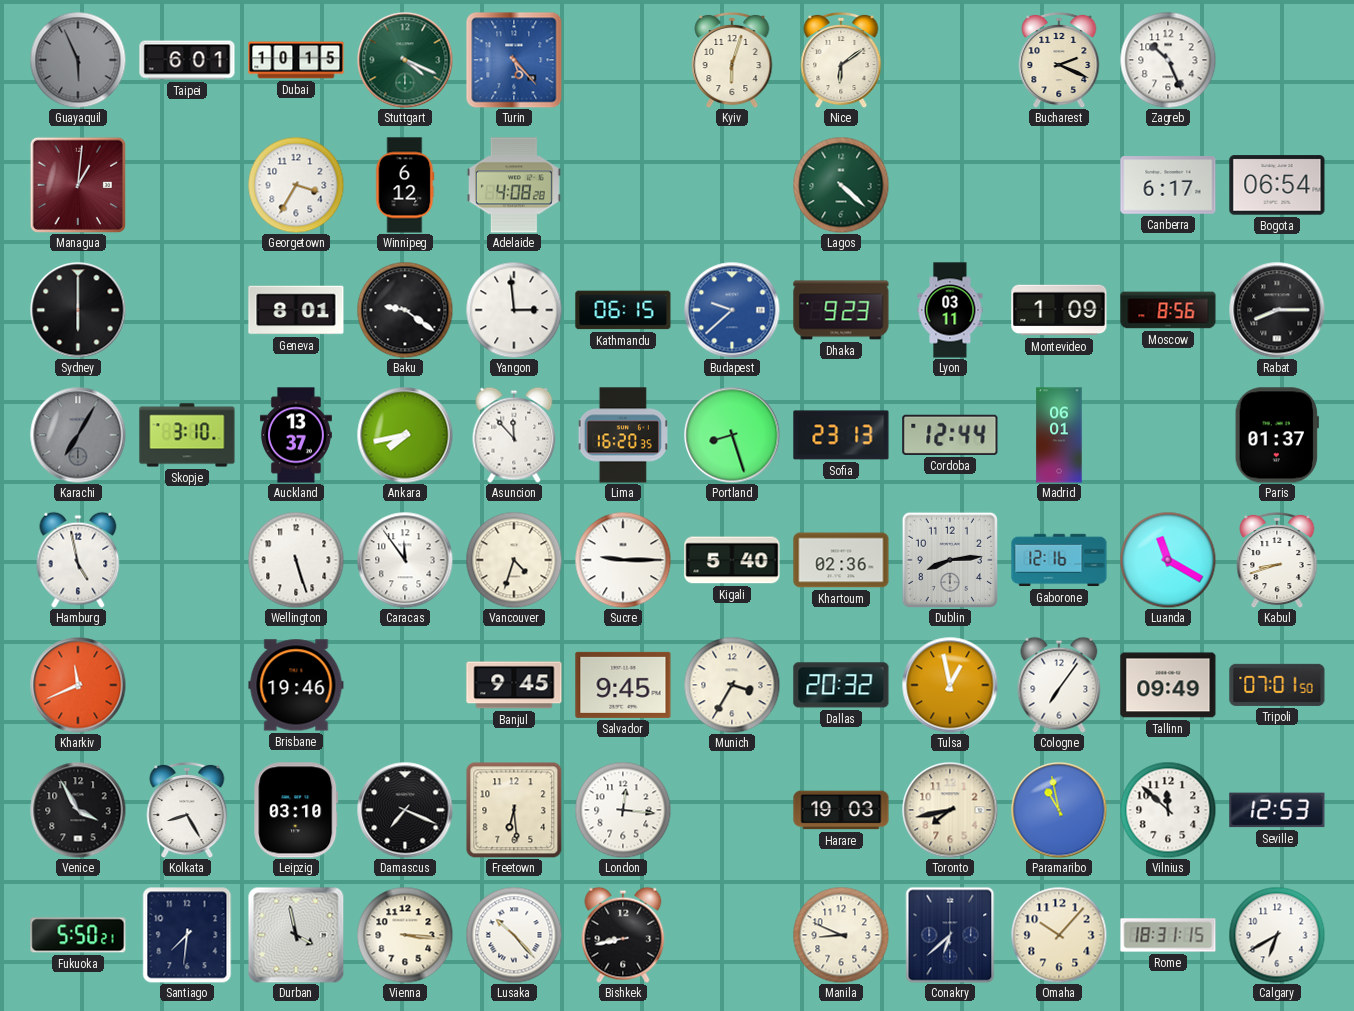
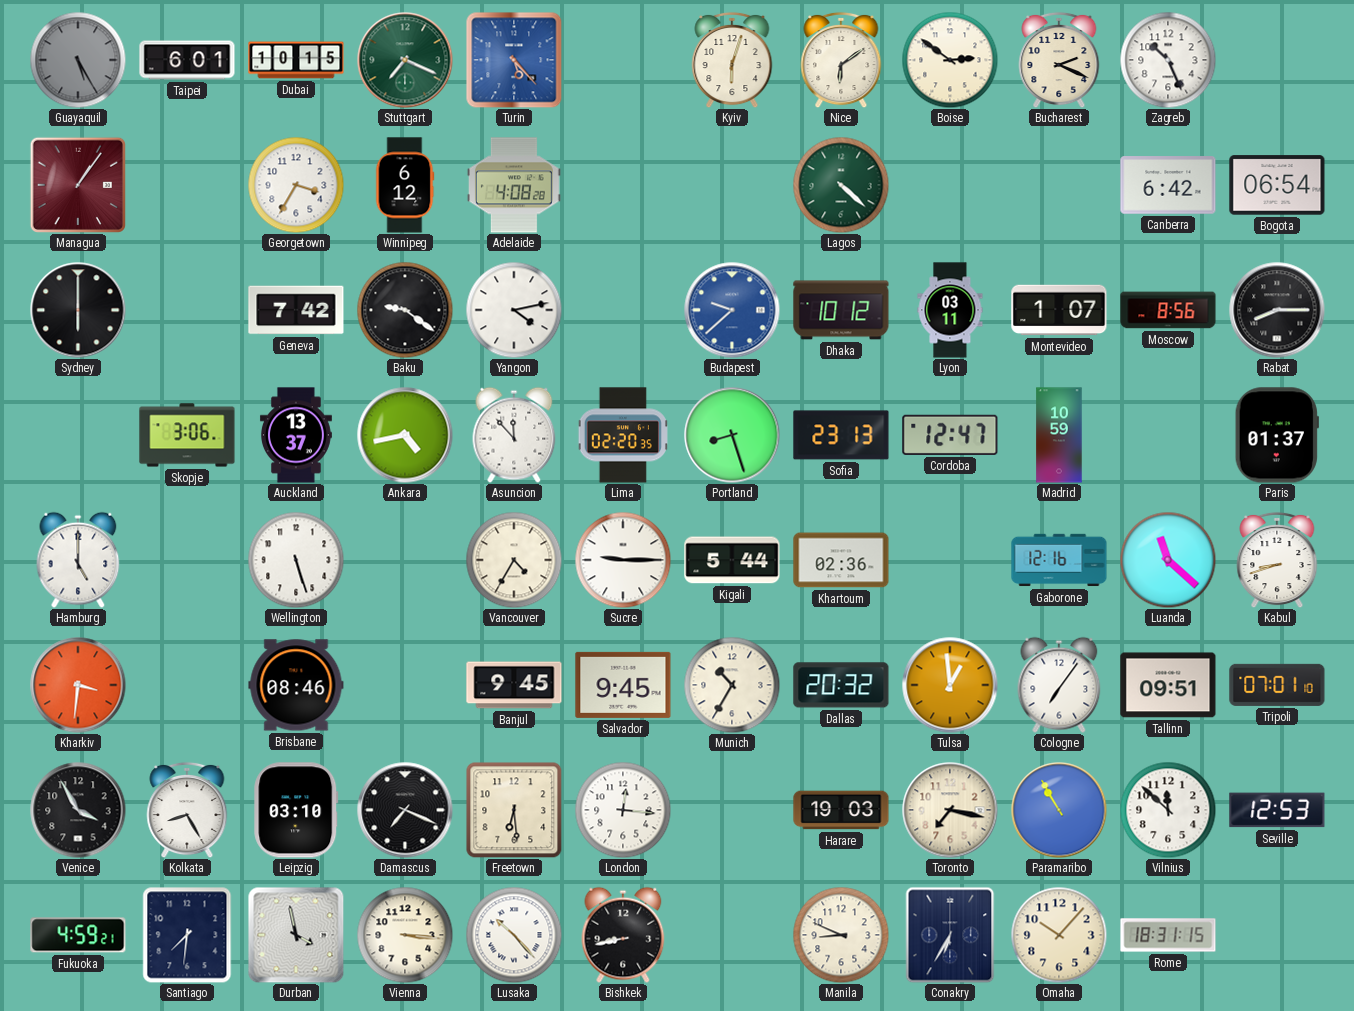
Guayaquil: 5:56 -> 5:25
Stuttgart: 4:19 -> 7:19
Boise: none -> 2:51
Managua: 1:01 -> 1:06
Canberra: 6:17 -> 6:42
Geneva: 8:01 -> 7:42
Yangon: 2:59 -> 4:13
Kathmandu: 06:15 -> none
Dhaka: 9:23 -> 10:12
Montevideo: 1:09 -> 1:07
Karachi: 7:05 -> none
Skopje: 3:10 -> 3:06
Ankara: 7:43 -> 4:43
Lima: 16:20 -> 02:20
Cordoba: 12:44 -> 12:47
Madrid: 06:01 -> 10:59
Hamburg: 4:58 -> 5:00
Caracas: 11:54 -> none
Vancouver: 4:33 -> 4:35
Kigali: 5:40 -> 5:44
Dublin: 8:14 -> none
Luanda: 11:20 -> 11:22
Kharkiv: 11:41 -> 3:31
Brisbane: 19:46 -> 08:46
Munich: 3:35 -> 10:35
Tulsa: 12:58 -> 12:59
Tallinn: 09:49 -> 09:51
Tripoli: 07:01:50 -> 07:01:10
Toronto: 7:43 -> 7:17
Paramaribo: 10:58 -> 10:55
Fukuoka: 5:50 -> 4:59
Conakry: 6:38 -> 6:35
Calgary: 6:40 -> none
